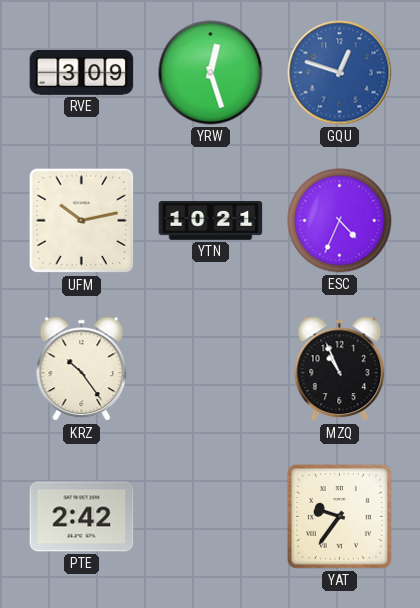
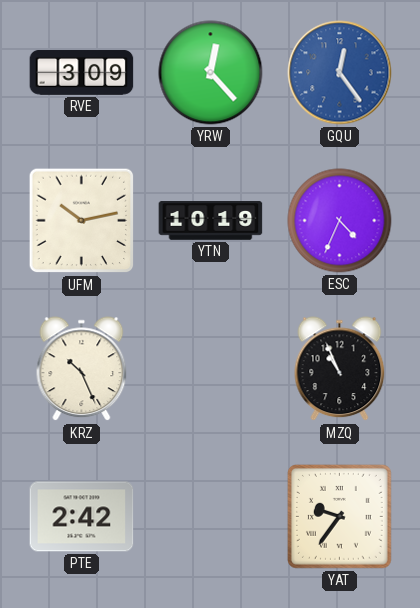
YRW: 12:27 -> 12:23
GQU: 12:48 -> 12:24
YTN: 10:21 -> 10:19
KRZ: 10:24 -> 10:26
